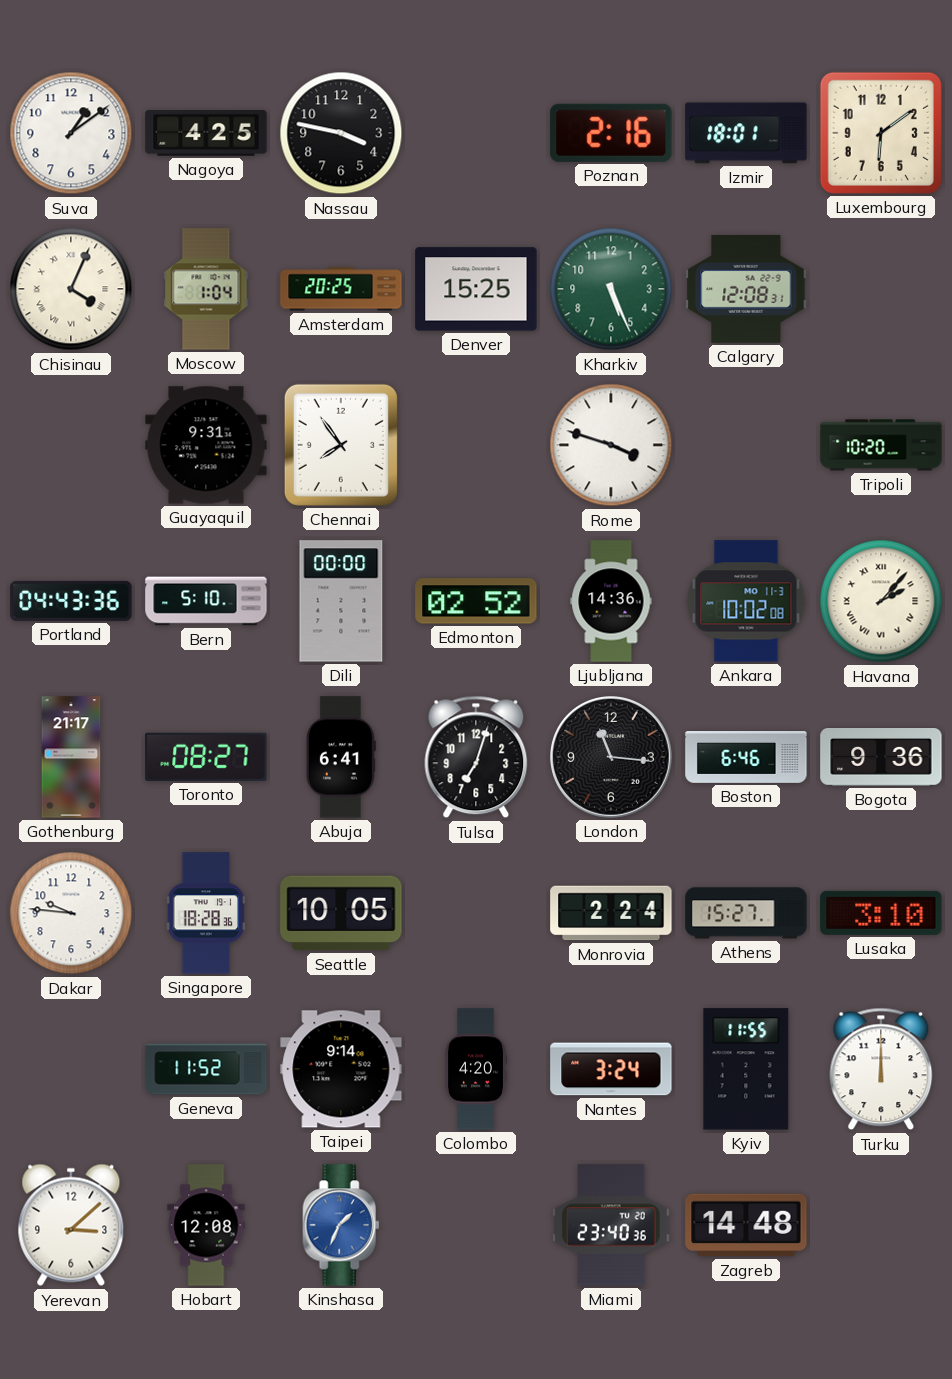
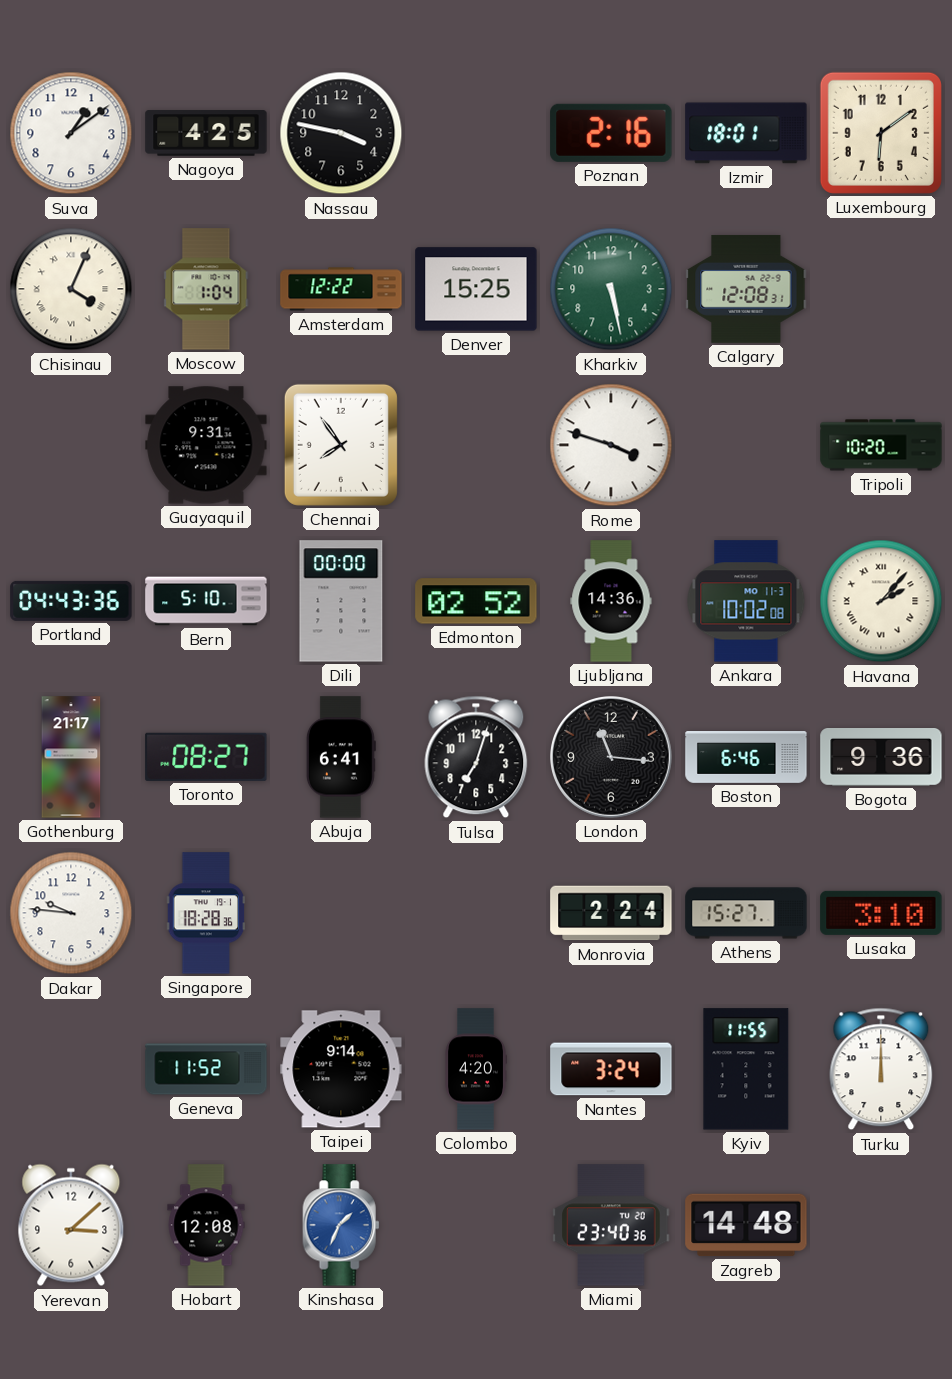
Amsterdam: 20:25 -> 12:22
Kharkiv: 5:26 -> 5:28
Seattle: 10:05 -> none
